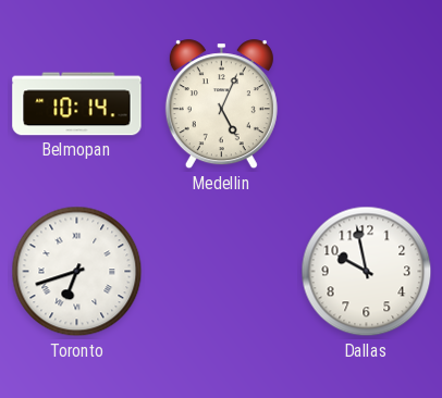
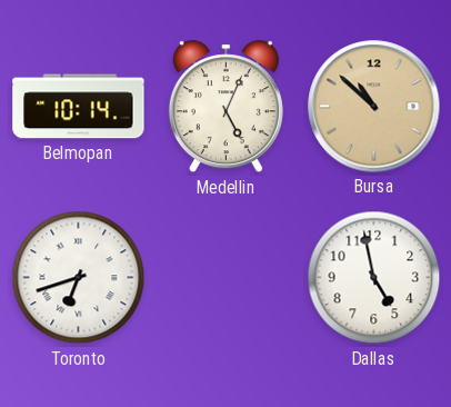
Bursa: none -> 10:52
Dallas: 9:58 -> 4:58
